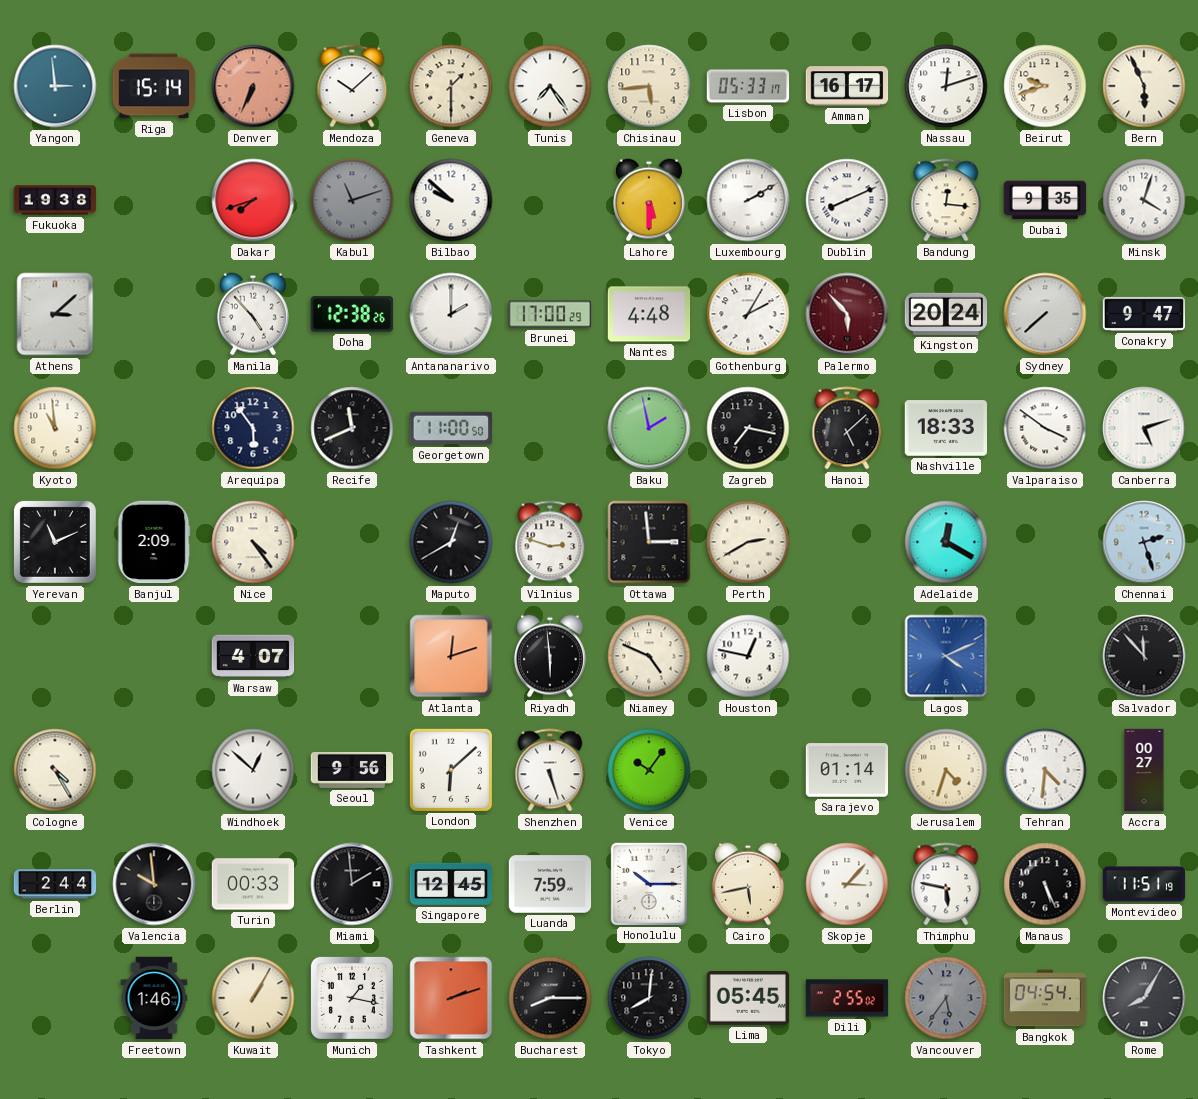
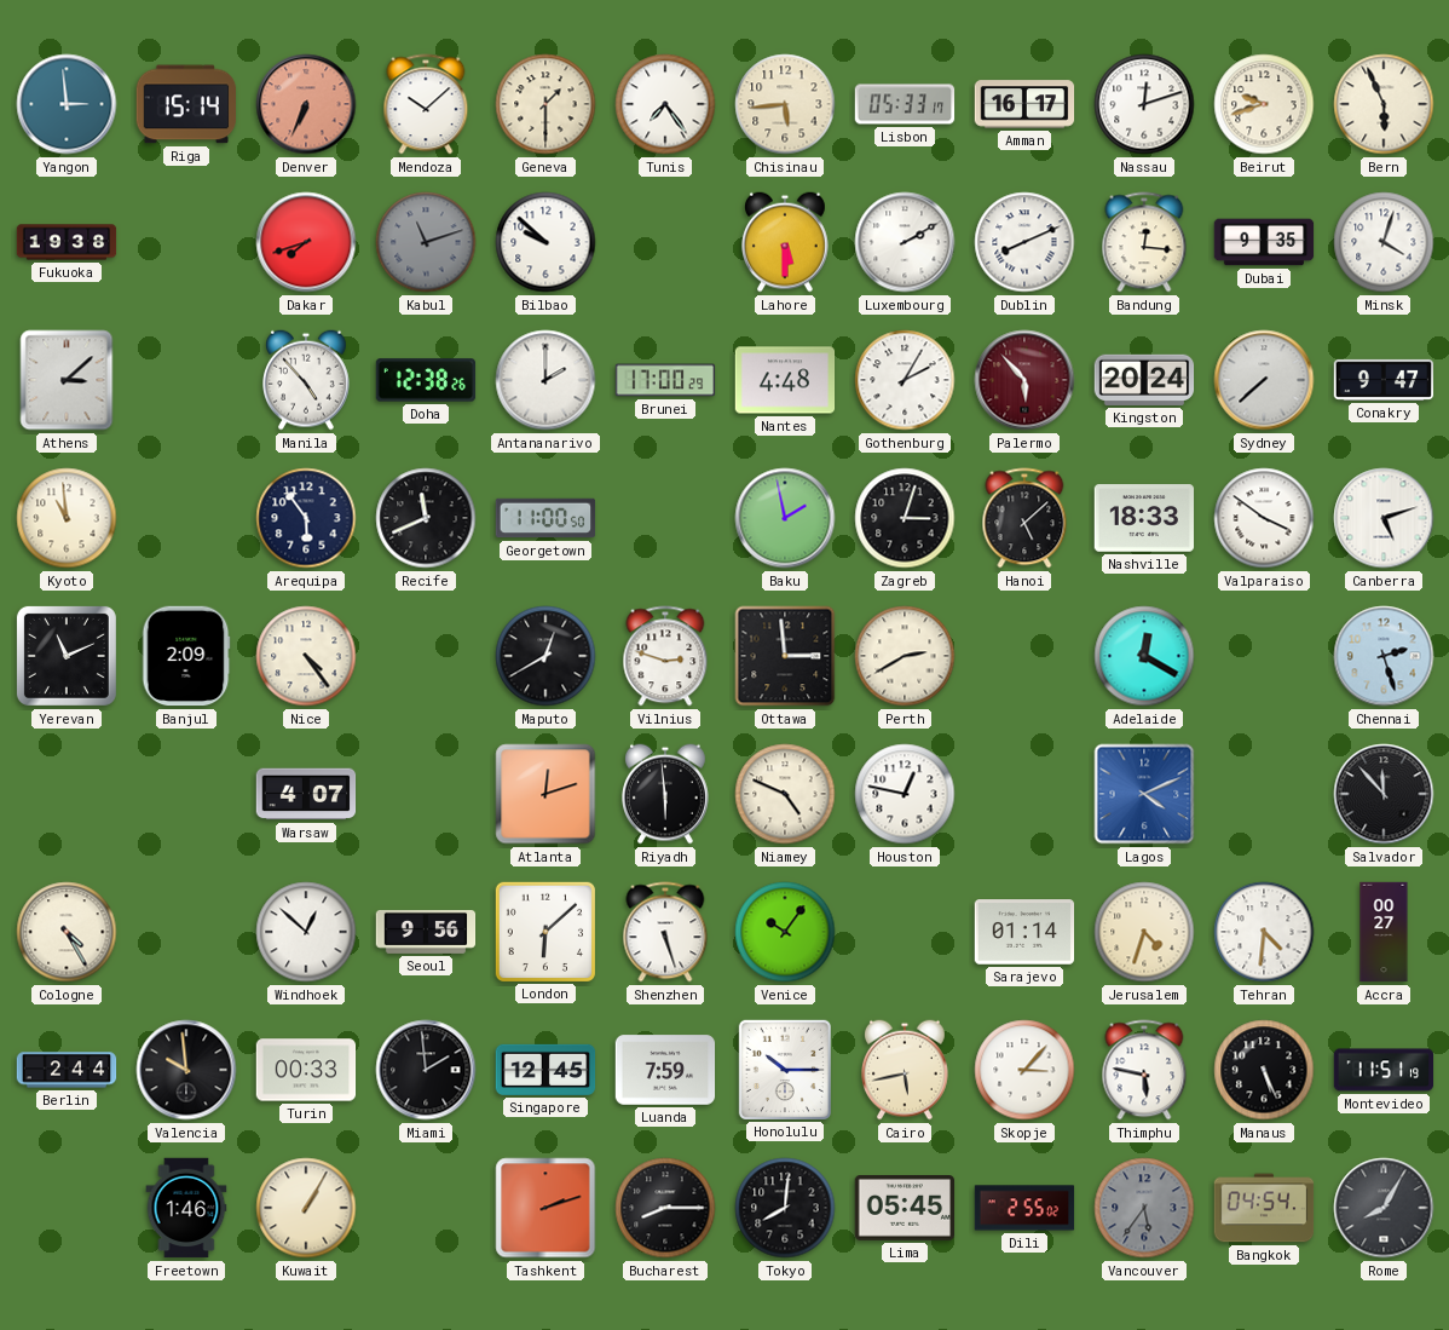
Zagreb: 7:17 -> 3:03
Munich: 1:17 -> none
